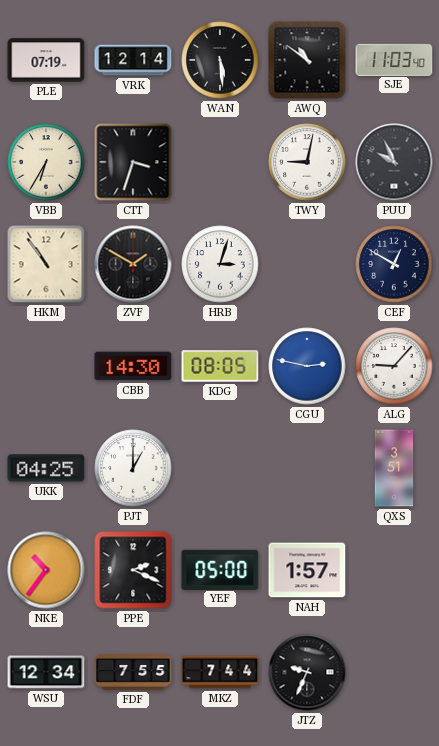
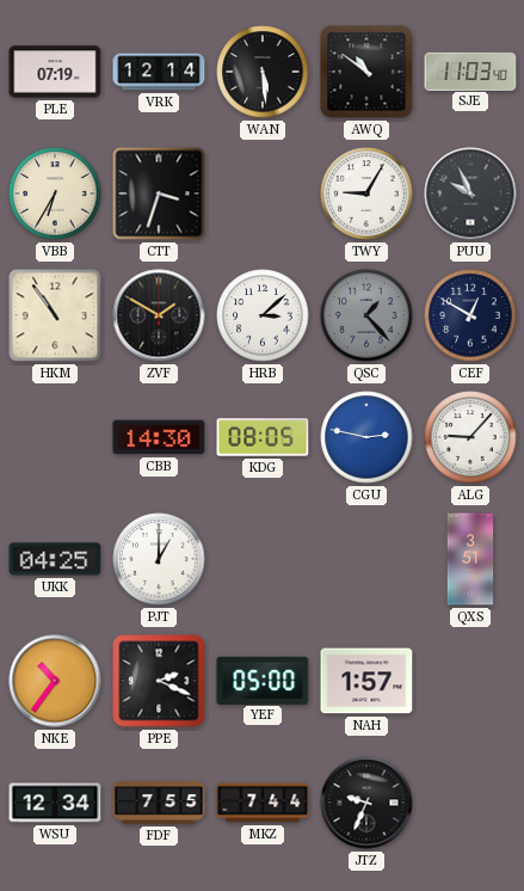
TWY: 9:02 -> 9:05
HRB: 3:03 -> 3:08
QSC: none -> 1:23
